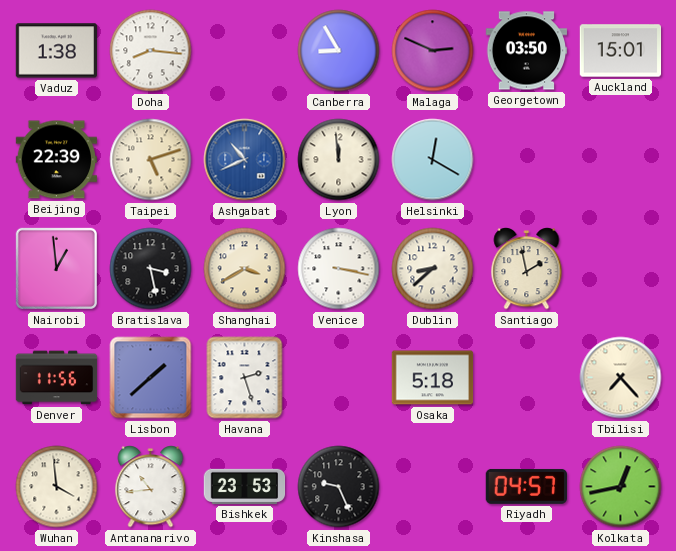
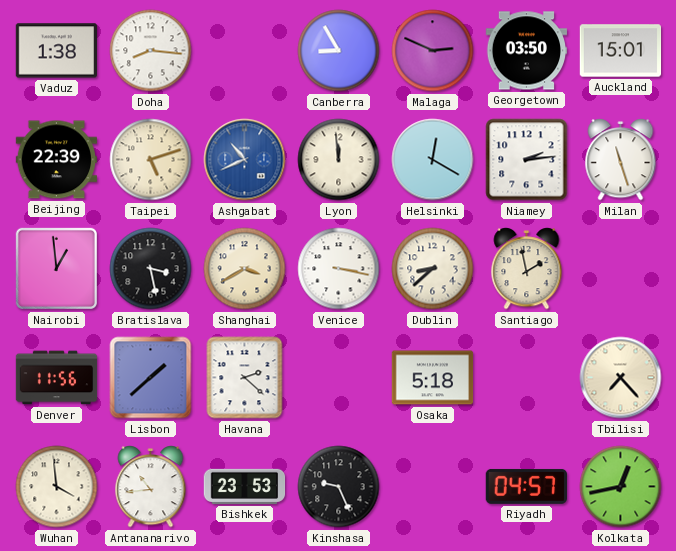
Niamey: none -> 2:14
Milan: none -> 11:27
Havana: 2:27 -> 2:22
